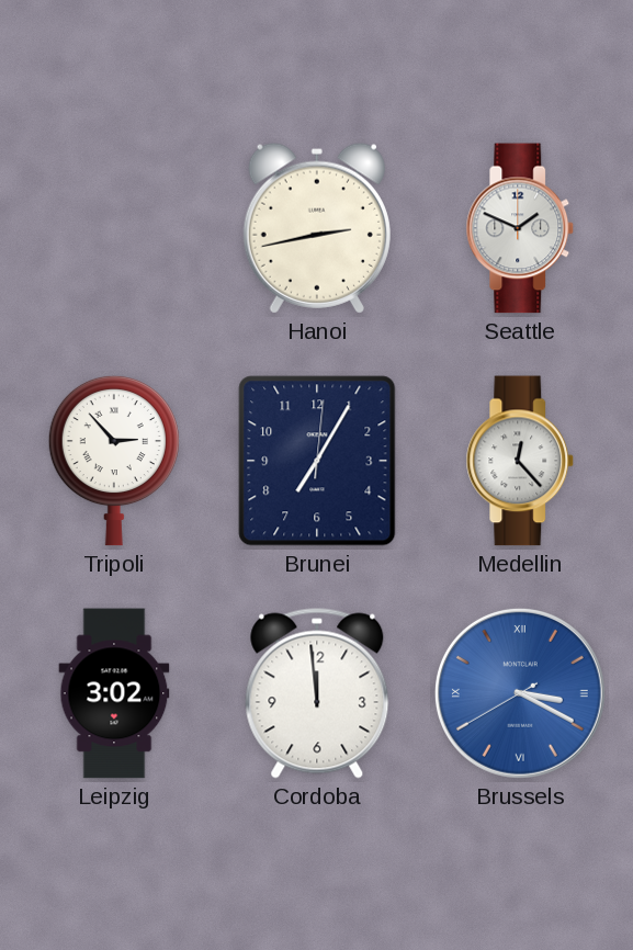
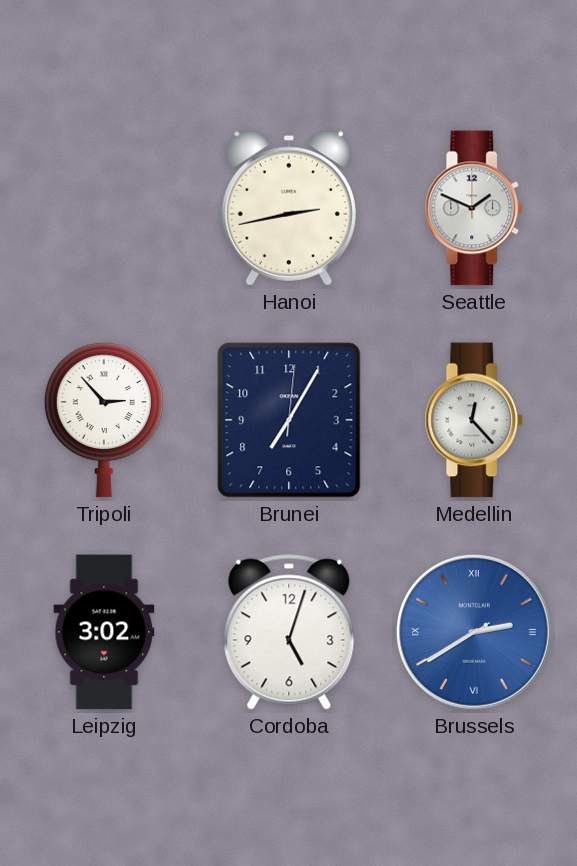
Cordoba: 11:59 -> 5:03
Brussels: 3:19 -> 2:39
